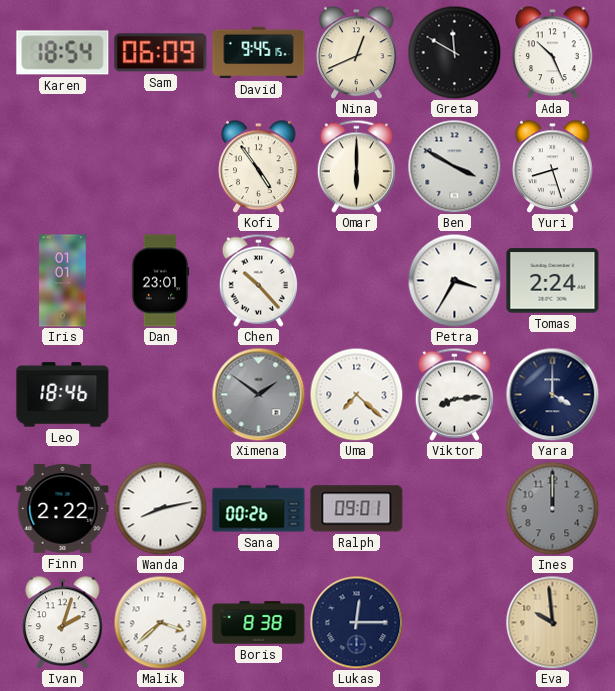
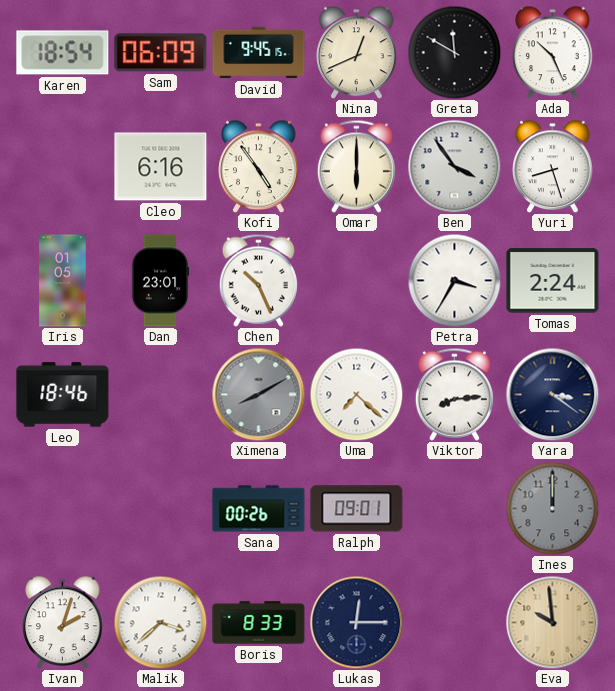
Cleo: none -> 6:16
Ben: 3:50 -> 3:54
Iris: 01:01 -> 01:05
Chen: 10:23 -> 10:26
Ximena: 1:51 -> 8:10
Yara: 4:00 -> 3:21
Finn: 2:22 -> none
Wanda: 8:13 -> none
Boris: 8:38 -> 8:33
